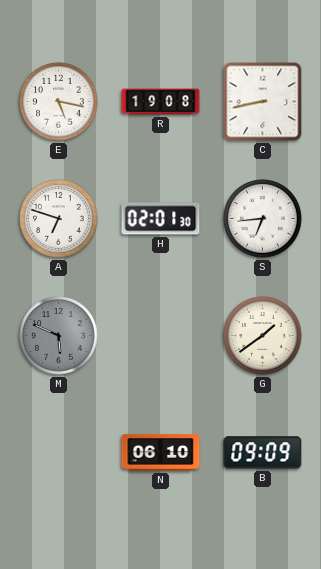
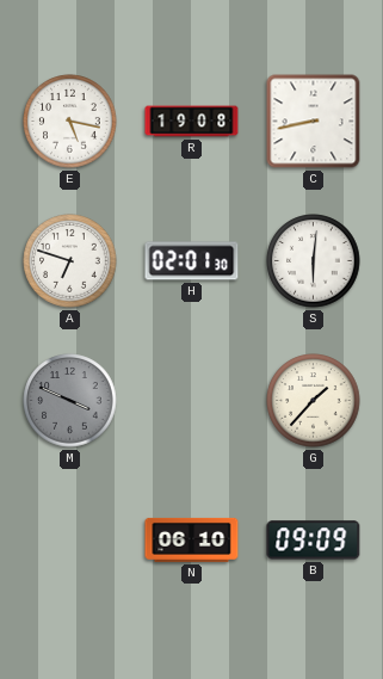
S: 6:44 -> 6:01
M: 5:49 -> 3:49
G: 1:39 -> 1:37
